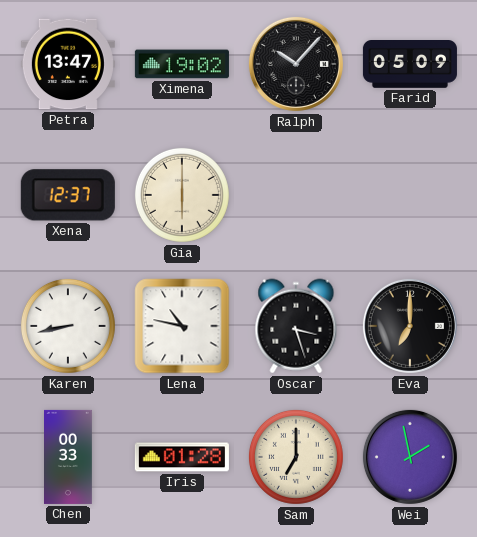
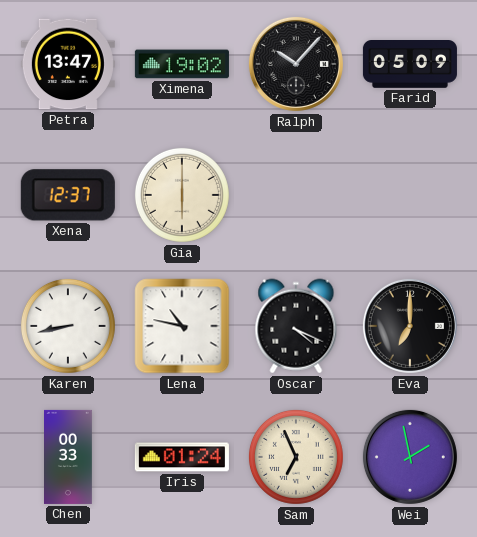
Oscar: 3:27 -> 4:19
Iris: 01:28 -> 01:24
Sam: 7:00 -> 6:56
